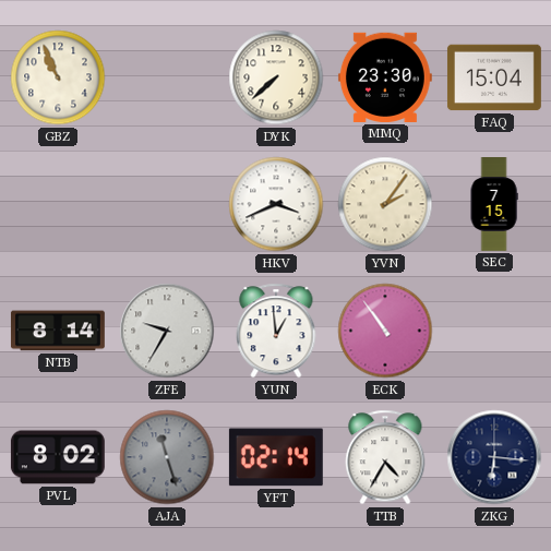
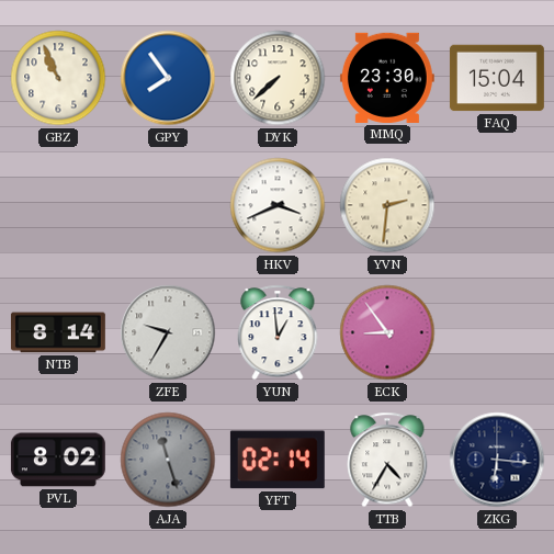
GPY: none -> 7:54
YVN: 2:06 -> 2:31
SEC: 7:15 -> none
ECK: 10:54 -> 8:54
